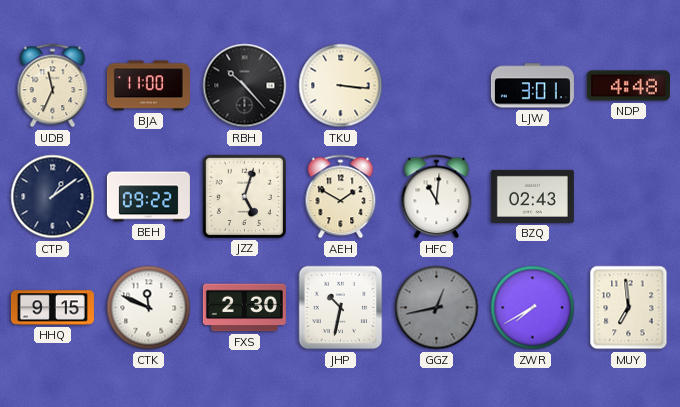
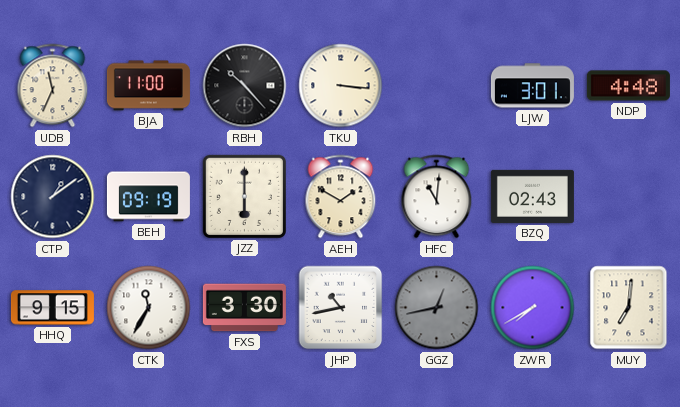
BEH: 09:22 -> 09:19
JZZ: 5:03 -> 6:00
CTK: 11:49 -> 11:35
FXS: 2:30 -> 3:30
JHP: 10:32 -> 10:43
MUY: 6:59 -> 7:01
